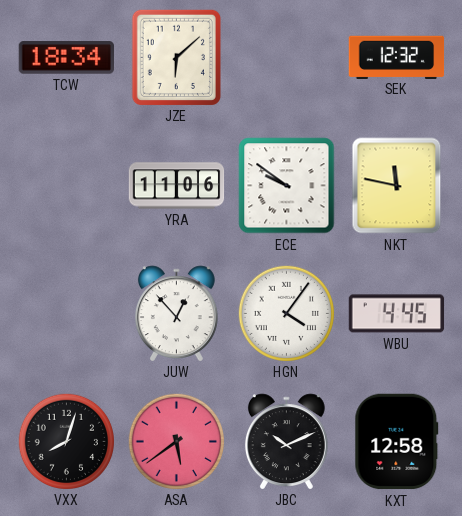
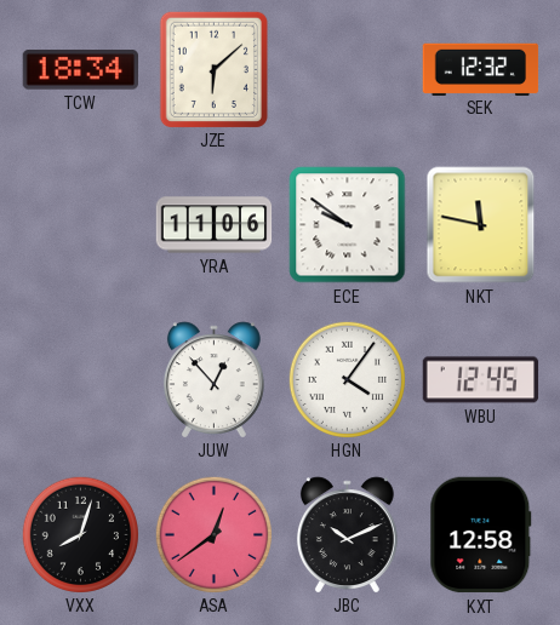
WBU: 4:45 -> 12:45
ASA: 5:39 -> 12:39
